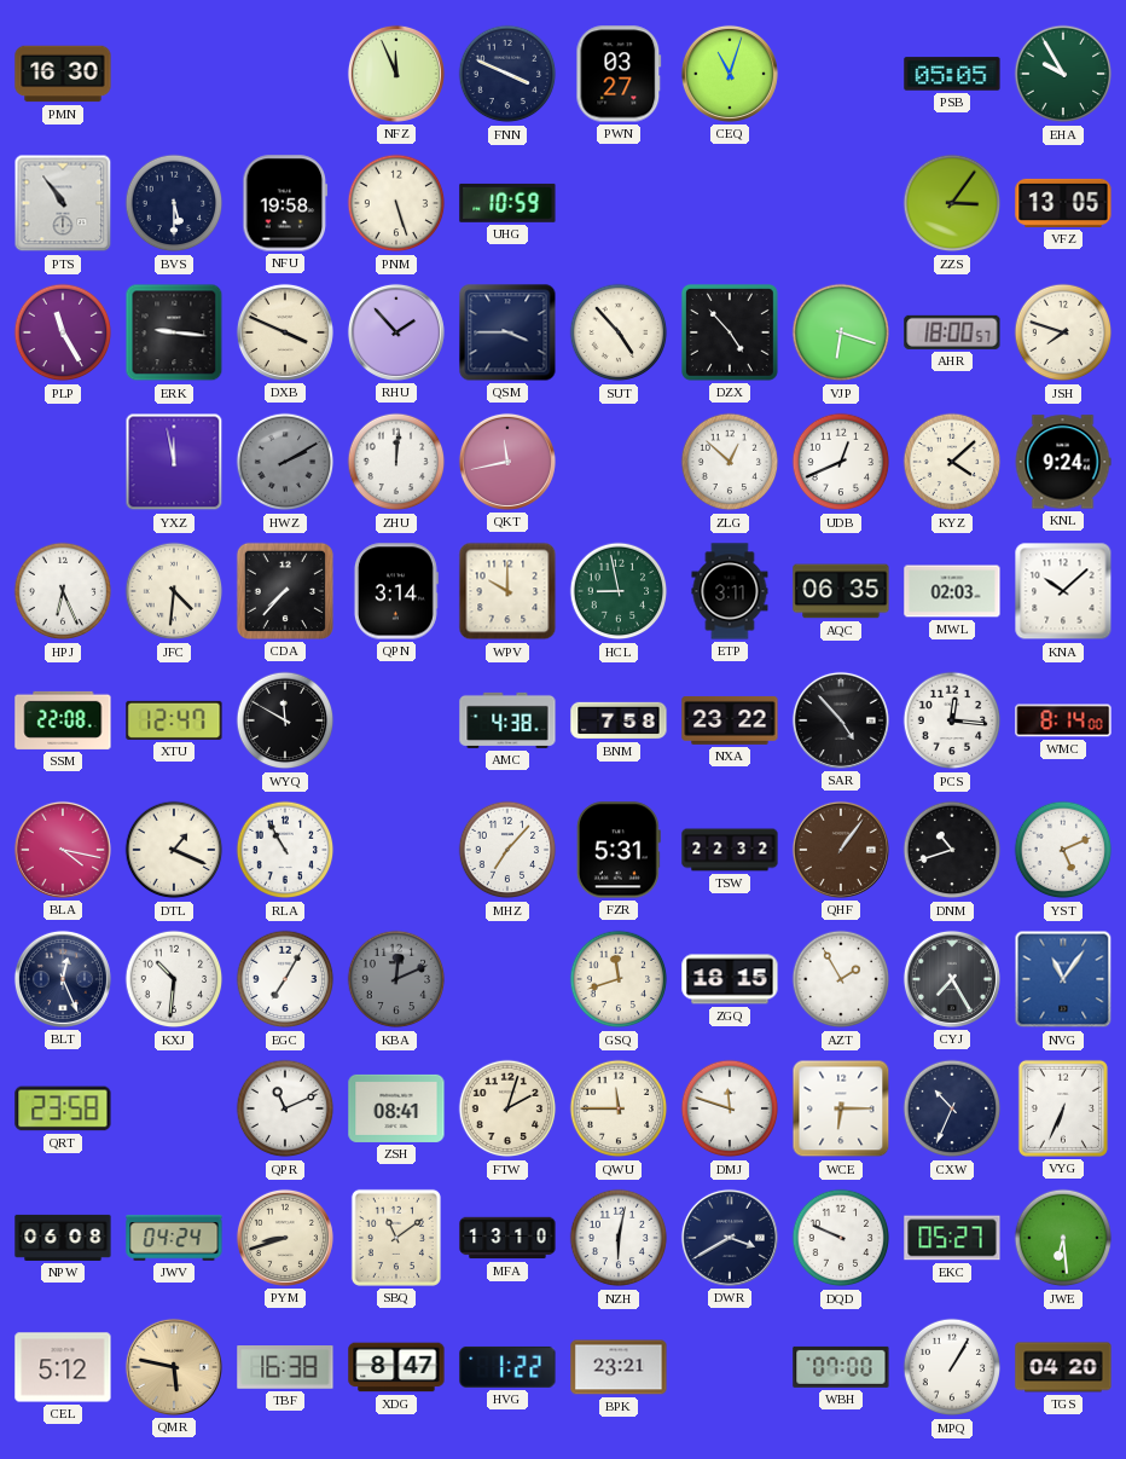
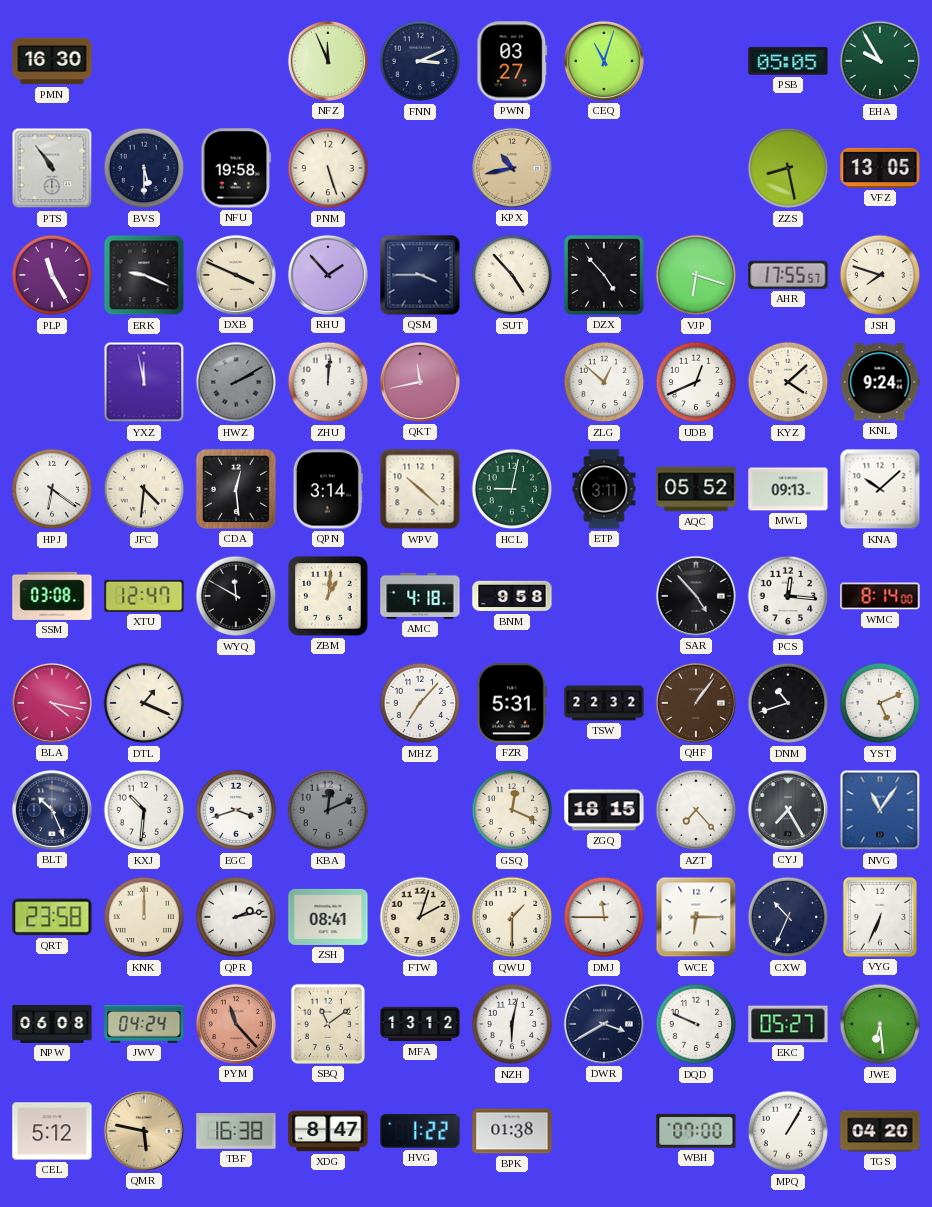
FNN: 3:49 -> 3:11
UHG: 10:59 -> none
KPX: none -> 10:43
ZZS: 3:06 -> 8:28
ERK: 9:16 -> 9:19
AHR: 18:00 -> 17:55
HPJ: 6:26 -> 6:21
CDA: 7:37 -> 12:29
WPV: 10:00 -> 10:22
HCL: 8:58 -> 9:02
AQC: 06:35 -> 05:52
MWL: 02:03 -> 09:13
SSM: 22:08 -> 03:08
ZBM: none -> 1:01
AMC: 4:38 -> 4:18
BNM: 7:58 -> 9:58
NXA: 23:22 -> none
RLA: 10:55 -> none
BLT: 12:26 -> 10:26
EGC: 7:05 -> 3:42
GSQ: 11:42 -> 12:19
AZT: 1:55 -> 7:23
KNK: none -> 12:00
QPR: 11:11 -> 2:13
QWU: 11:45 -> 1:30
DMJ: 11:48 -> 11:45
PYM: 8:42 -> 11:23
PYM dial: cream -> salmon
MFA: 13:10 -> 13:12
BPK: 23:21 -> 01:38
